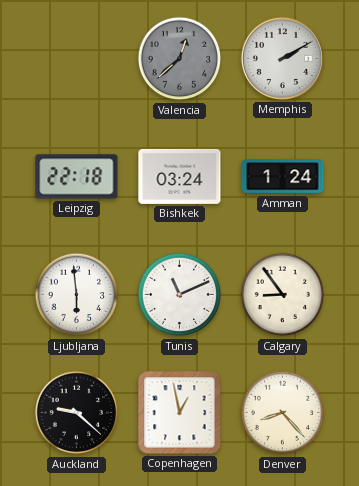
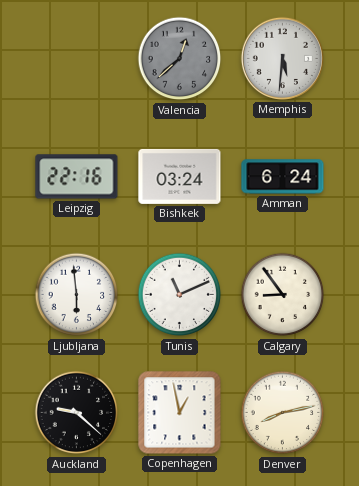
Memphis: 2:10 -> 5:31
Leipzig: 22:18 -> 22:16
Amman: 1:24 -> 6:24
Denver: 8:23 -> 8:13
